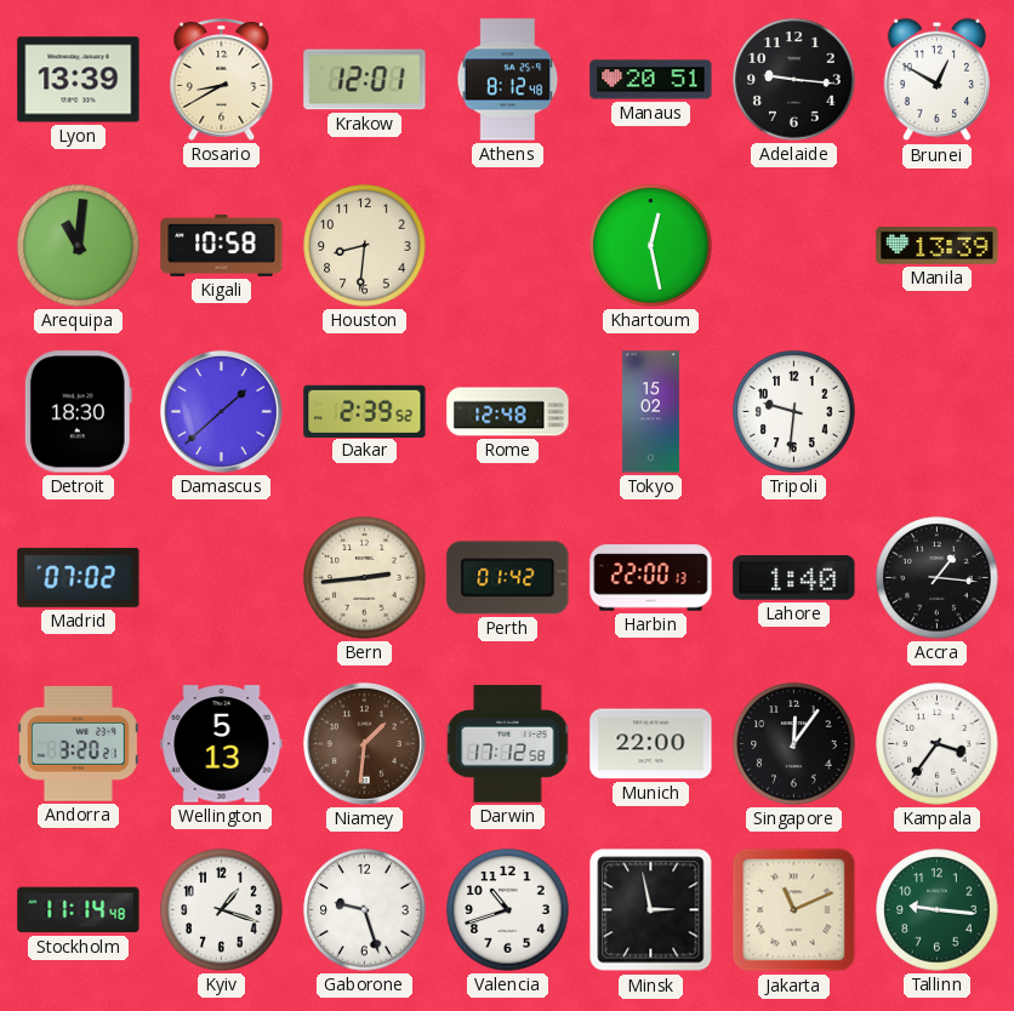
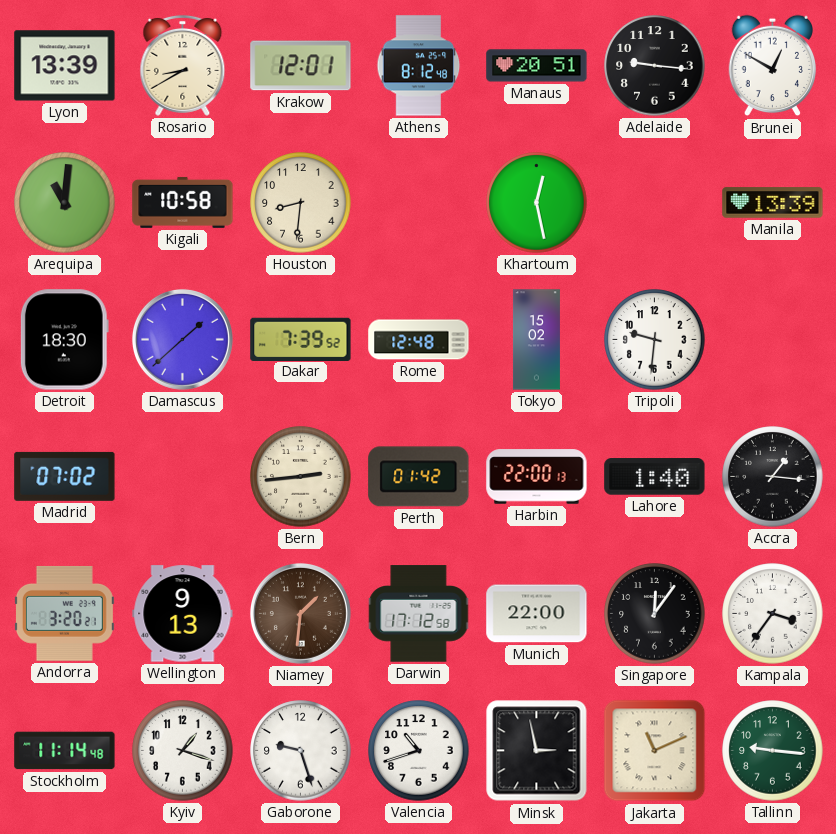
Dakar: 2:39 -> 7:39
Wellington: 5:13 -> 9:13
